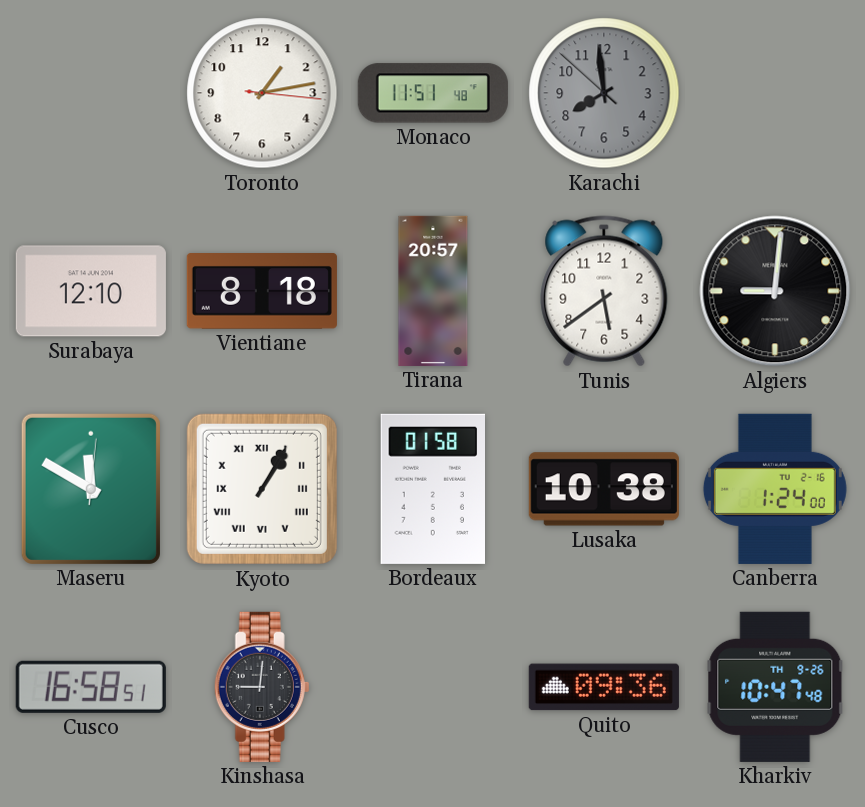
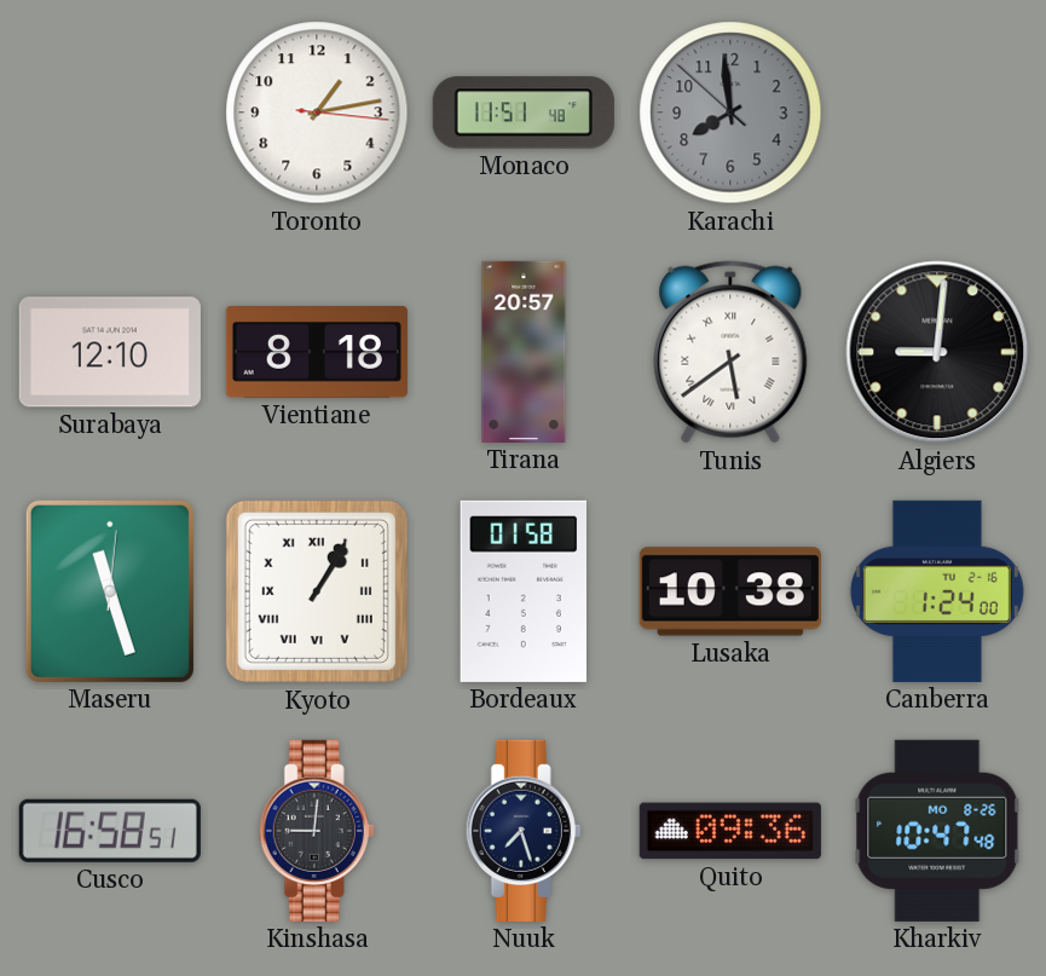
Tunis numerals: Arabic -> Roman
Maseru: 11:50 -> 11:27
Nuuk: none -> 7:27
Kharkiv date: TH 9-26 -> MO 8-26
